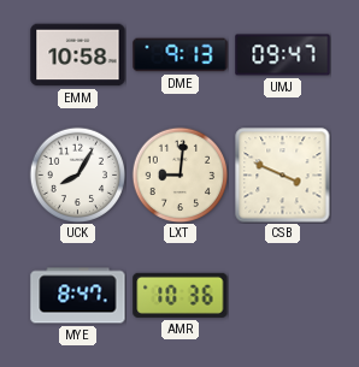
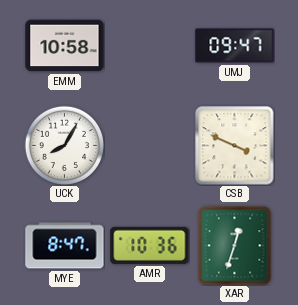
DME: 9:13 -> none
LXT: 9:01 -> none
XAR: none -> 12:33
